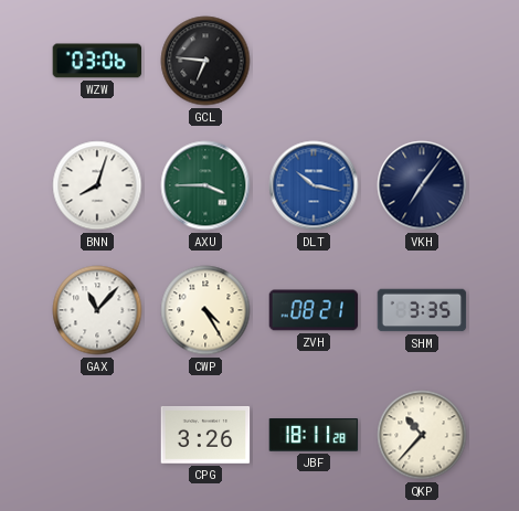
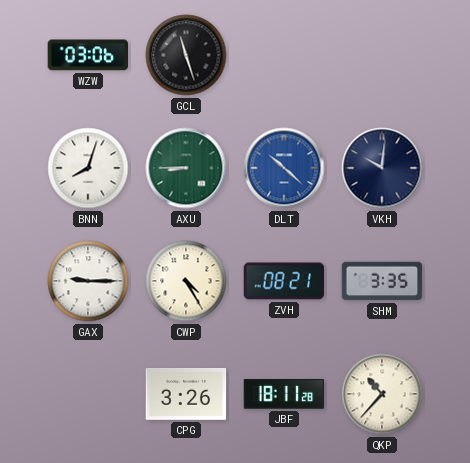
GCL: 6:46 -> 11:27
AXU: 3:45 -> 8:45
DLT: 10:17 -> 10:22
VKH: 7:06 -> 10:01
GAX: 11:07 -> 9:15
